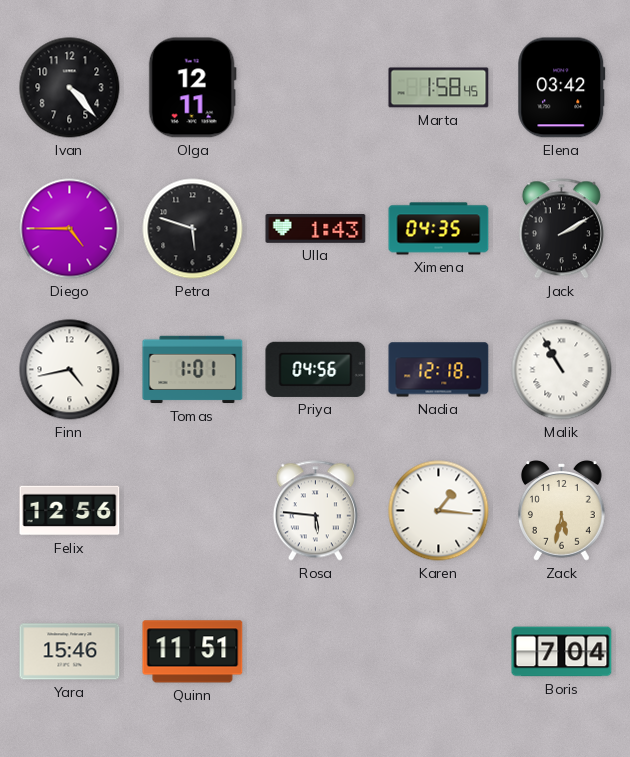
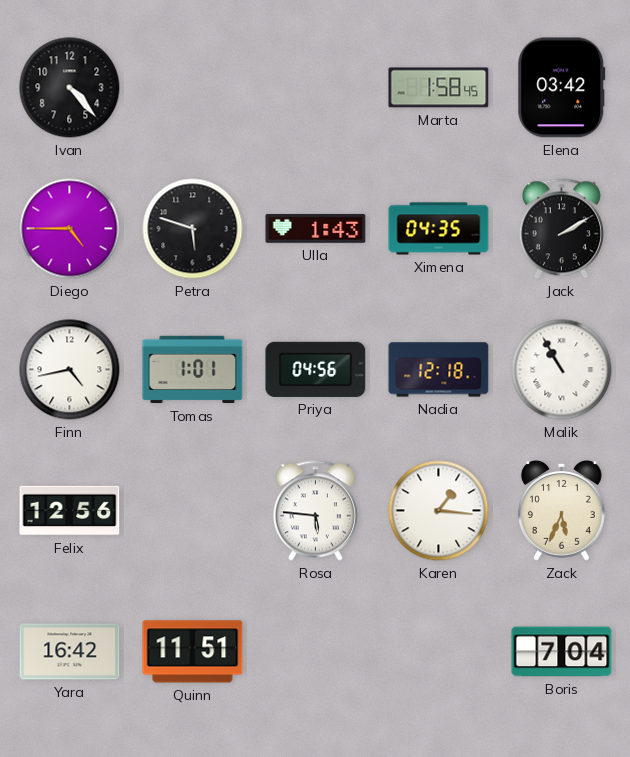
Olga: 12:11 -> none
Zack: 5:32 -> 5:34
Yara: 15:46 -> 16:42
